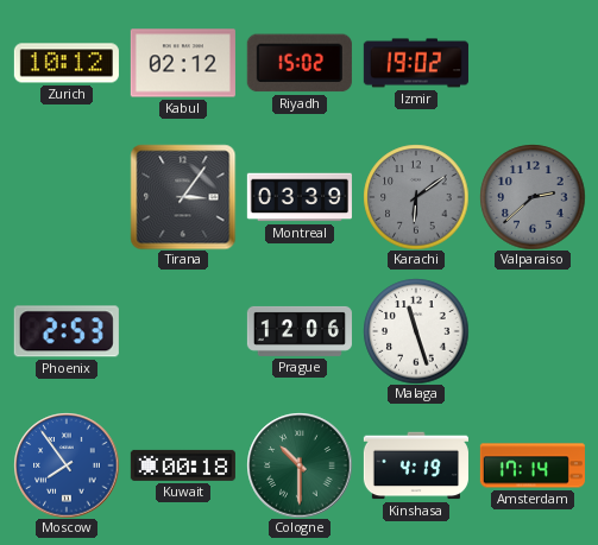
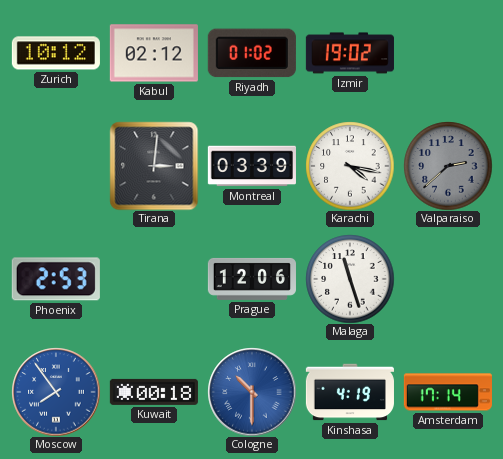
Riyadh: 15:02 -> 01:02
Tirana: 3:06 -> 3:01
Karachi: 6:09 -> 4:17
Karachi dial: grey -> white
Cologne dial: green -> blue
